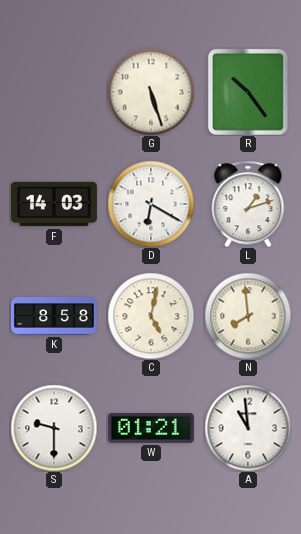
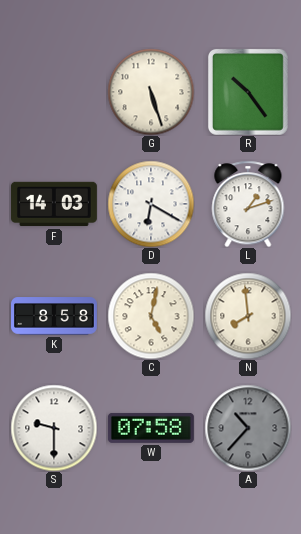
W: 01:21 -> 07:58
A: 10:59 -> 10:37
A dial: white -> grey
